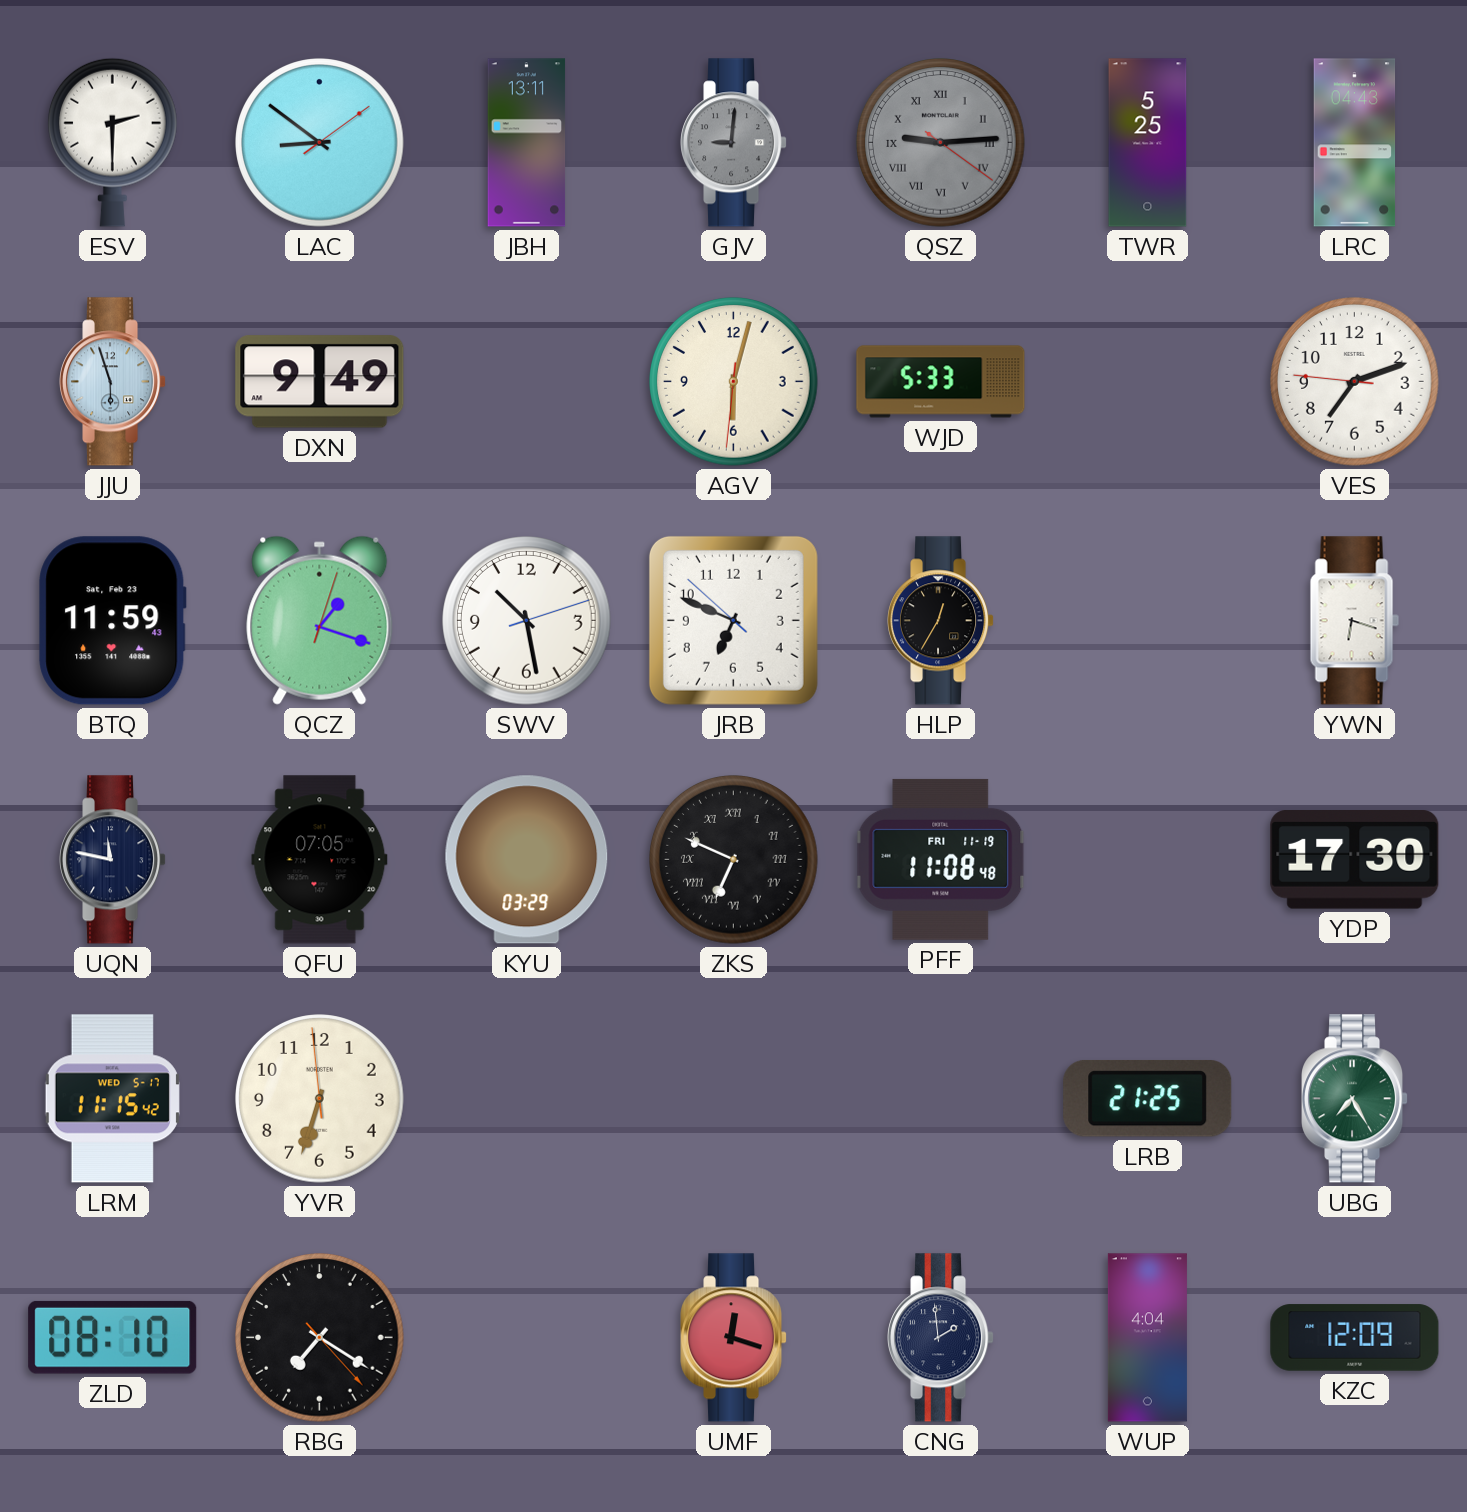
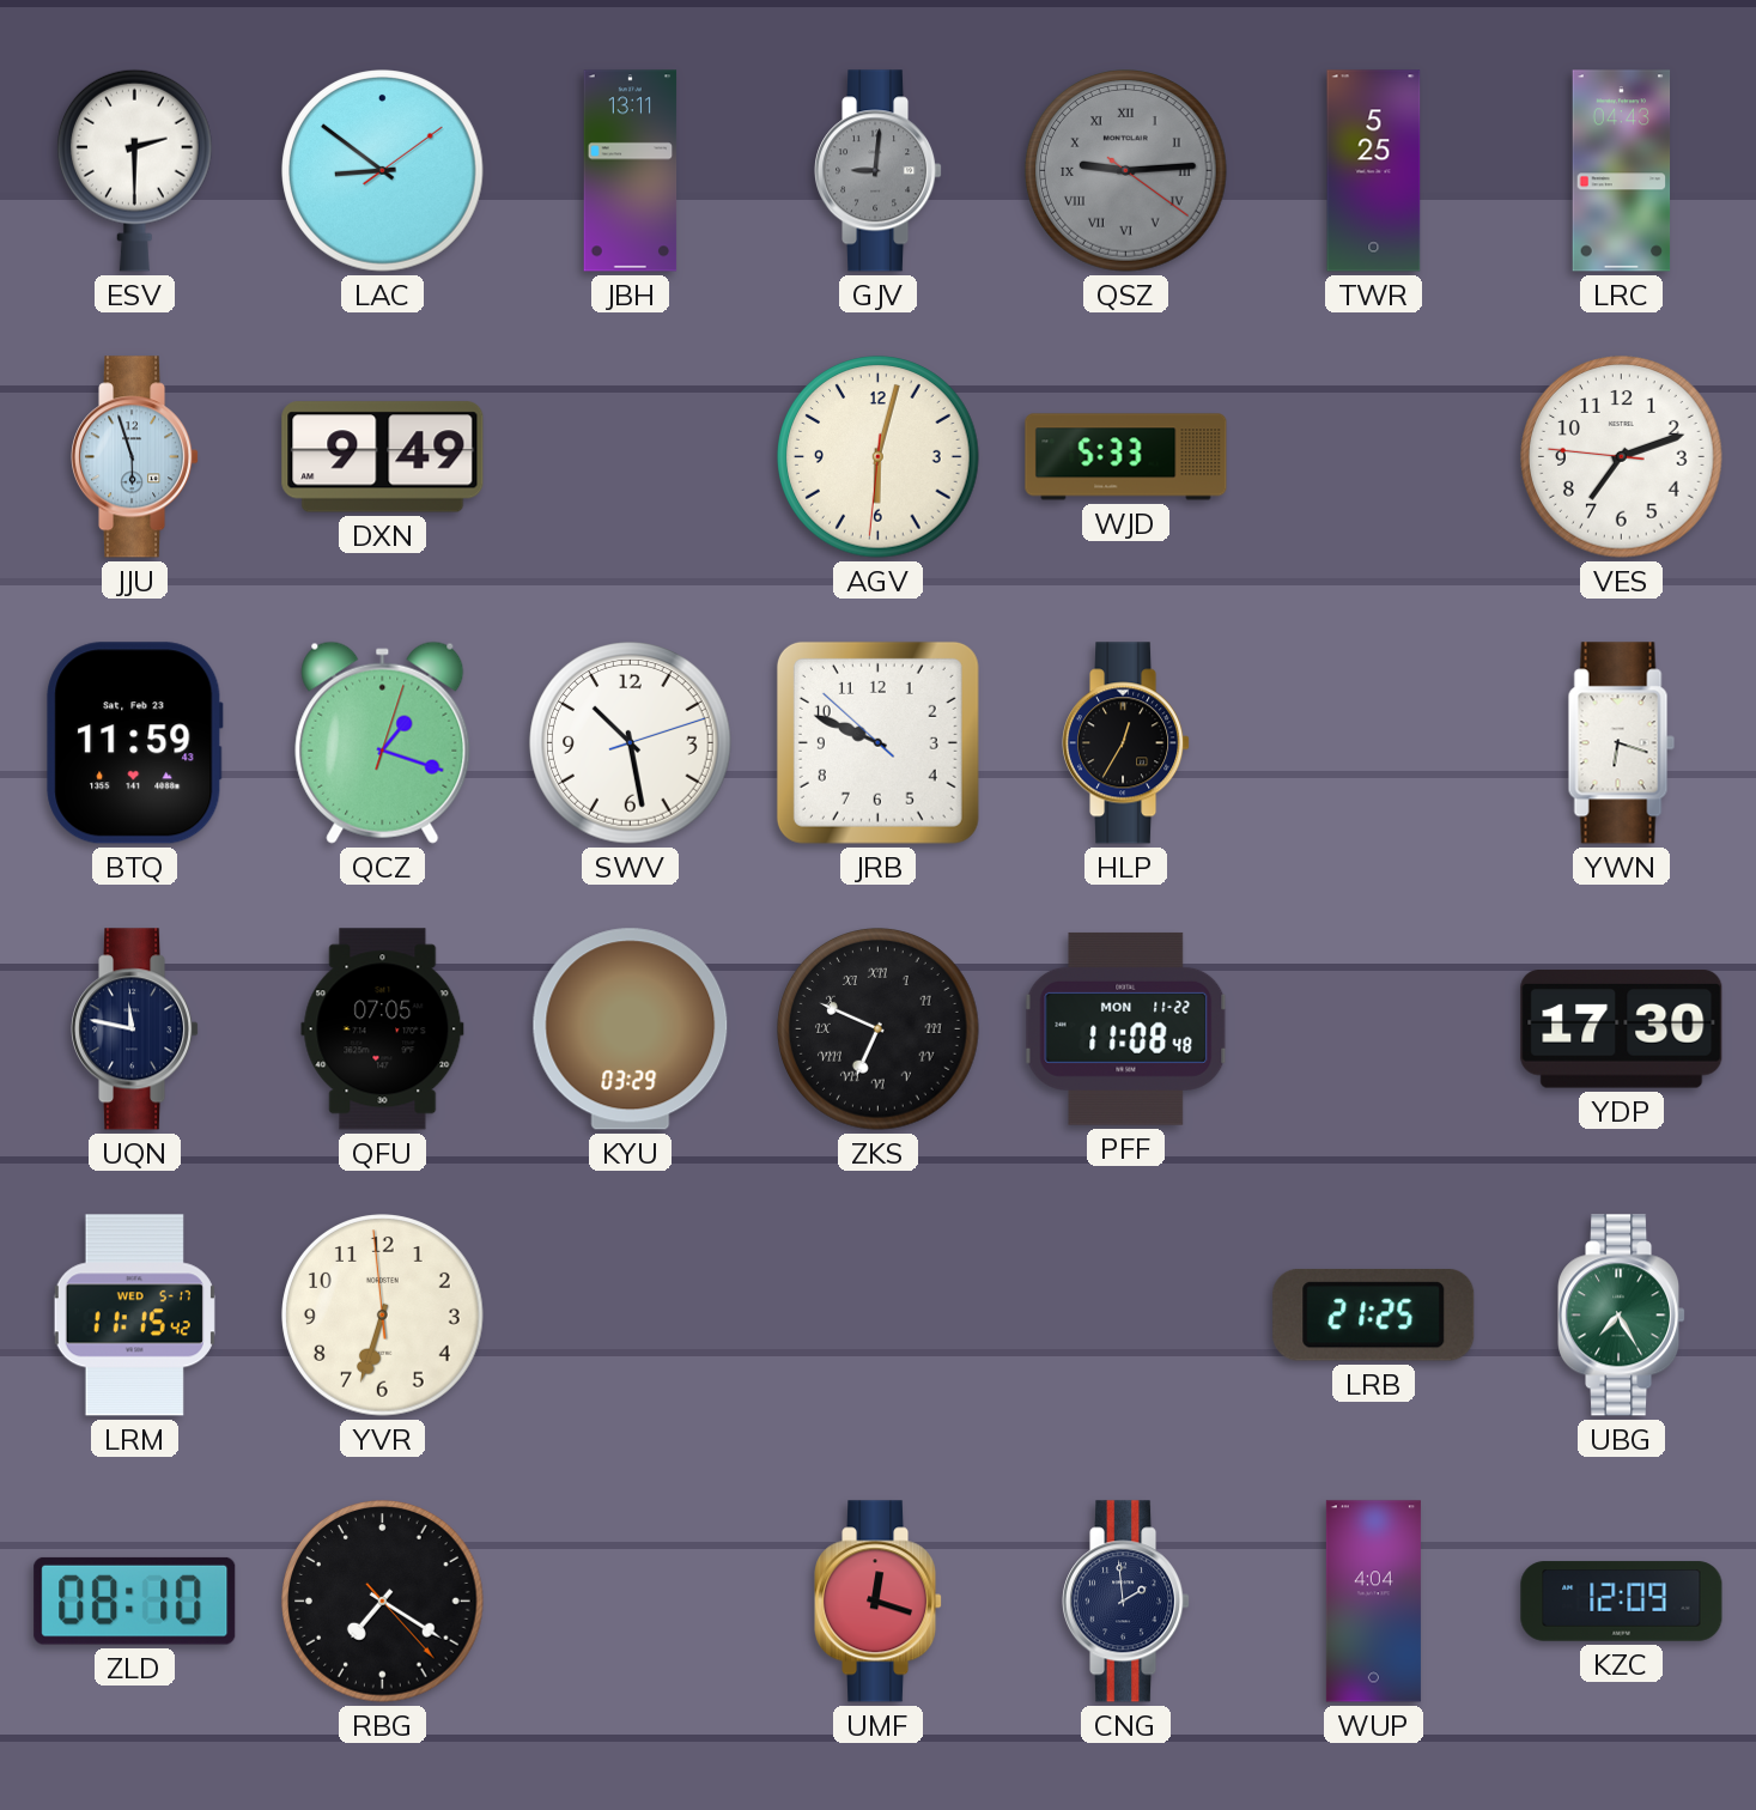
JRB: 6:48 -> 9:48
PFF date: FRI 11-19 -> MON 11-22
